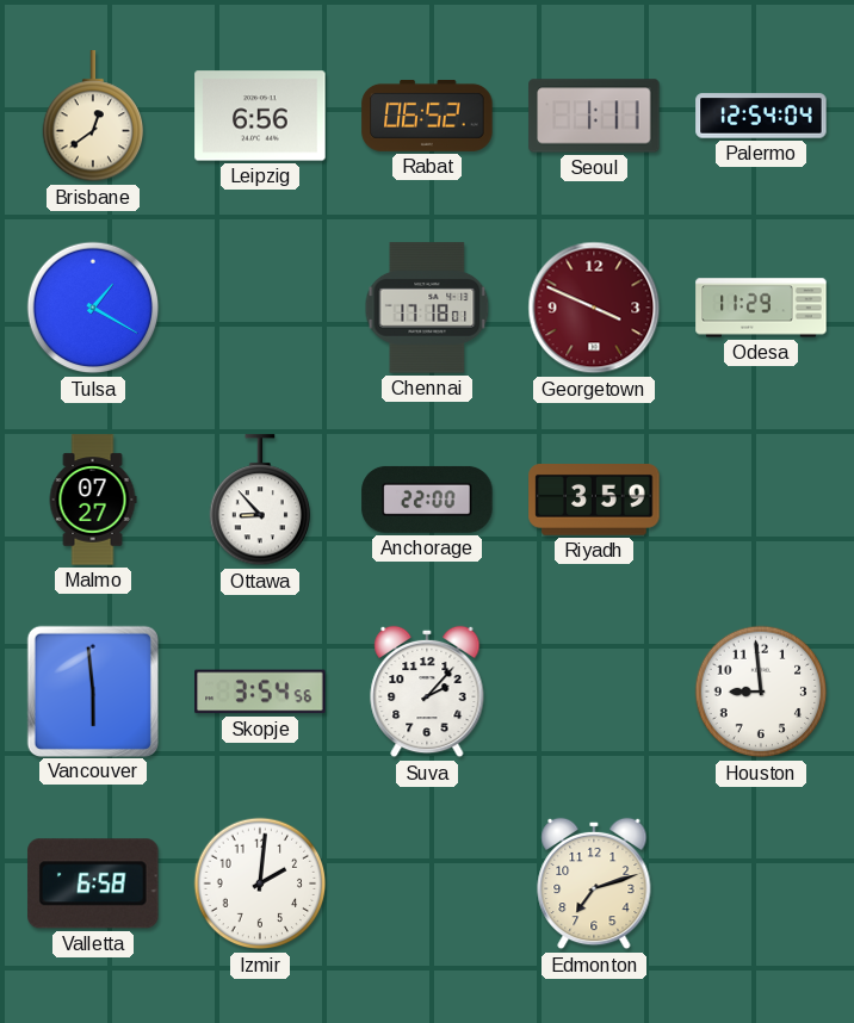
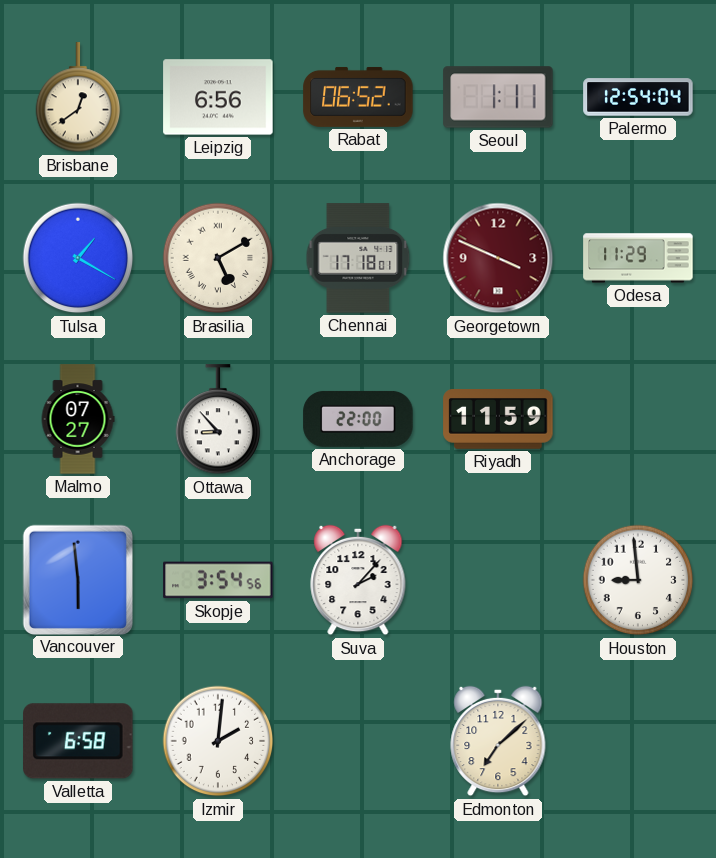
Brasilia: none -> 5:10
Riyadh: 3:59 -> 11:59
Edmonton: 7:12 -> 7:08
